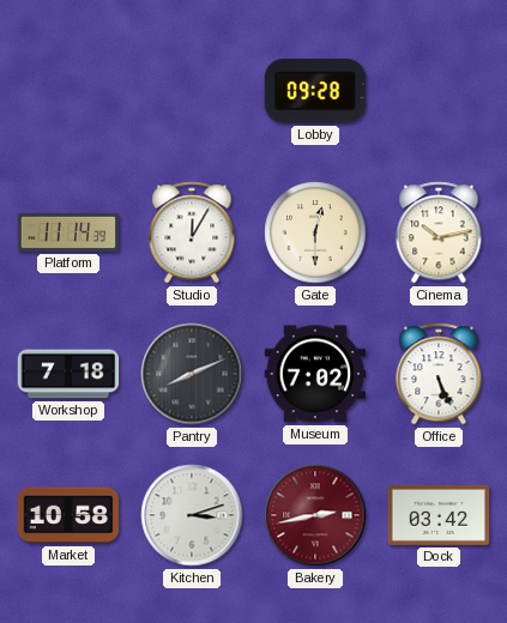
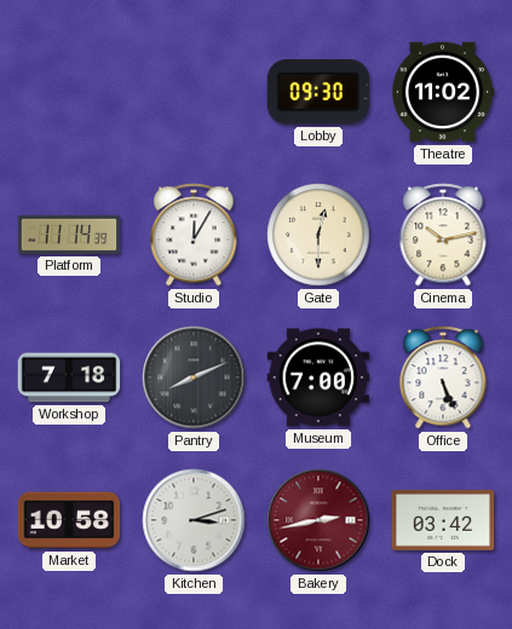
Lobby: 09:28 -> 09:30
Theatre: none -> 11:02
Museum: 7:02 -> 7:00
